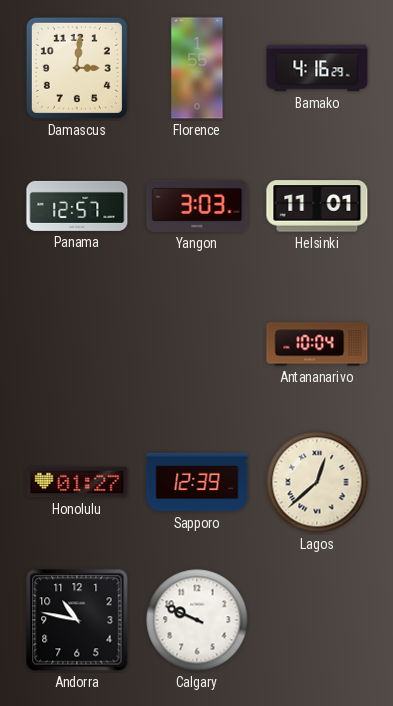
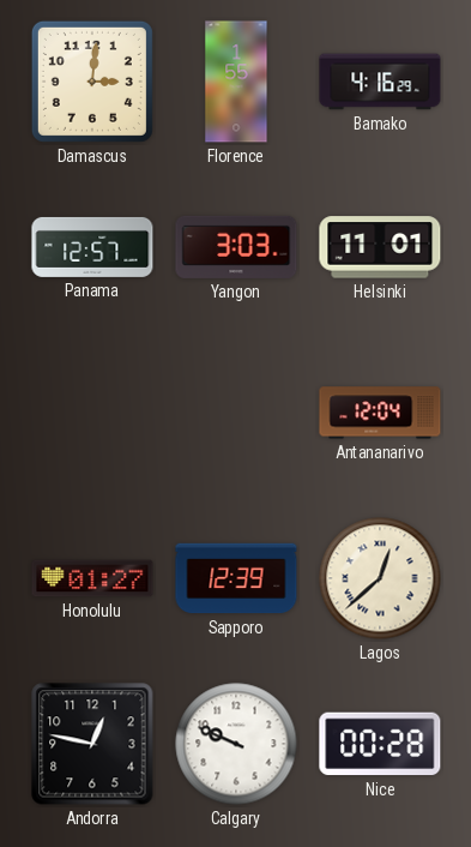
Antananarivo: 10:04 -> 12:04
Andorra: 10:47 -> 12:47
Nice: none -> 00:28
